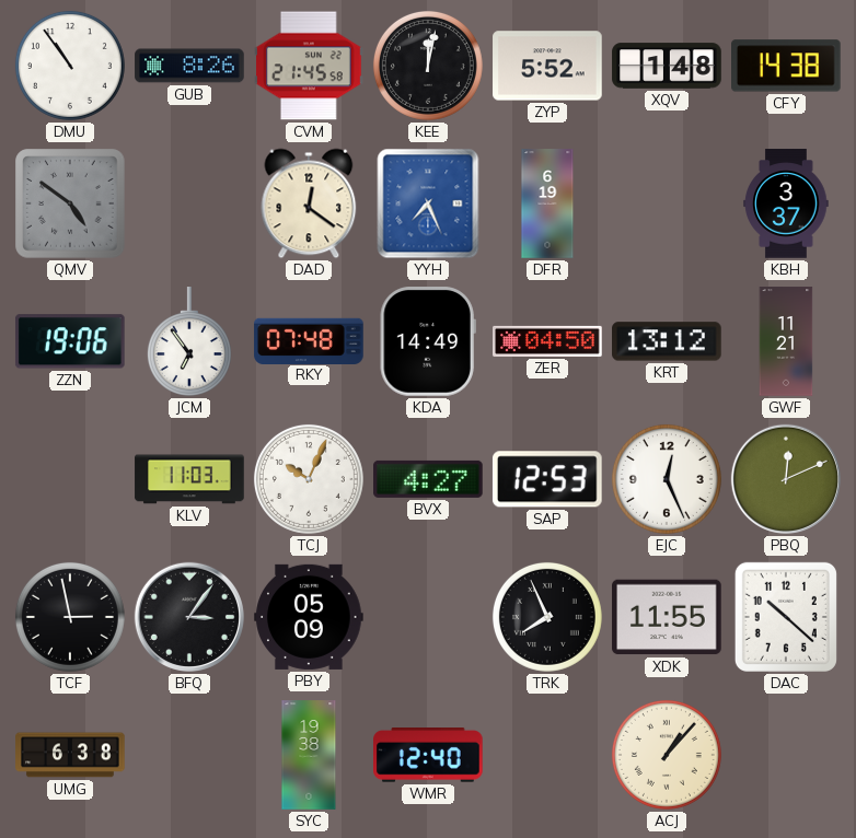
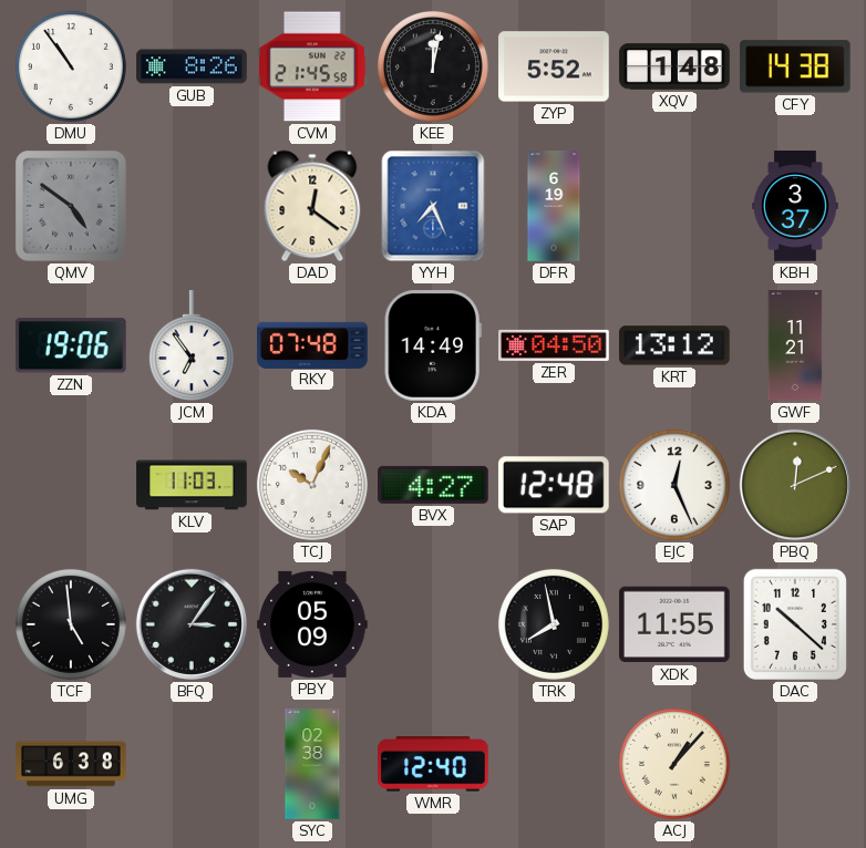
SAP: 12:53 -> 12:48
TCF: 2:58 -> 4:59
TRK: 7:56 -> 7:58
SYC: 19:38 -> 02:38
